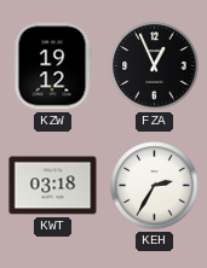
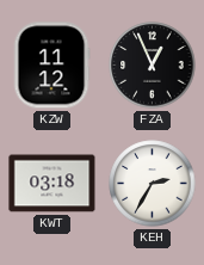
KZW: 19:12 -> 11:12
